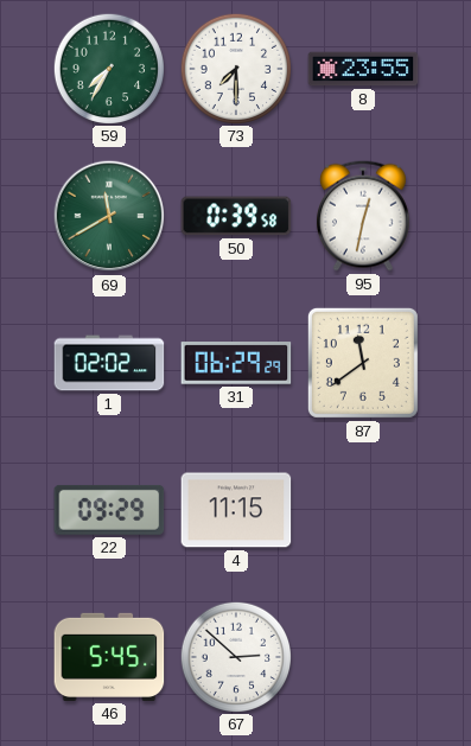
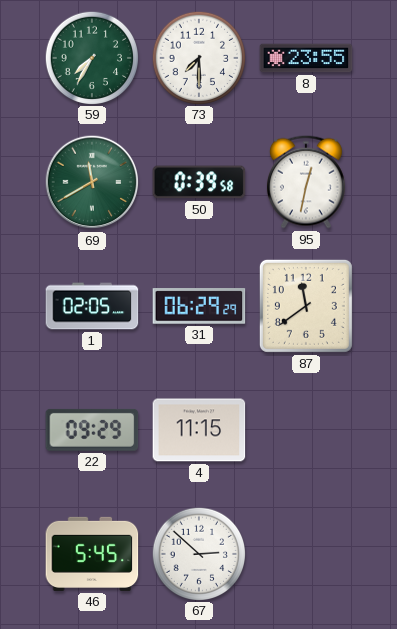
1: 02:02 -> 02:05
